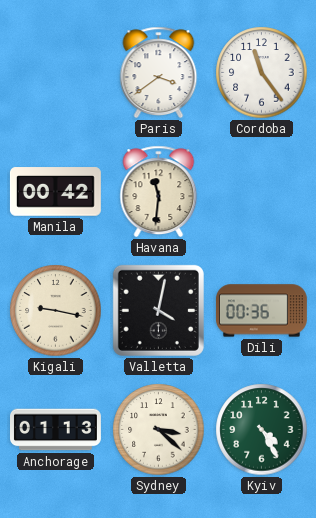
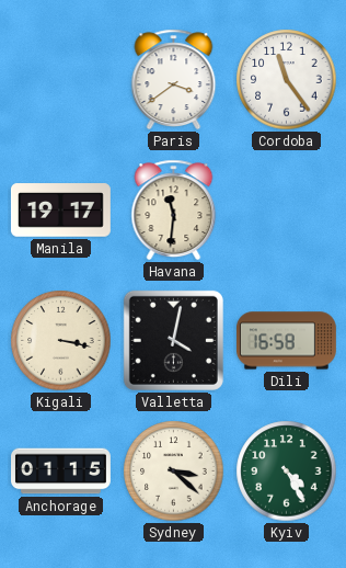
Manila: 00:42 -> 19:17
Kigali: 9:17 -> 3:17
Dili: 00:36 -> 16:58
Anchorage: 01:13 -> 01:15
